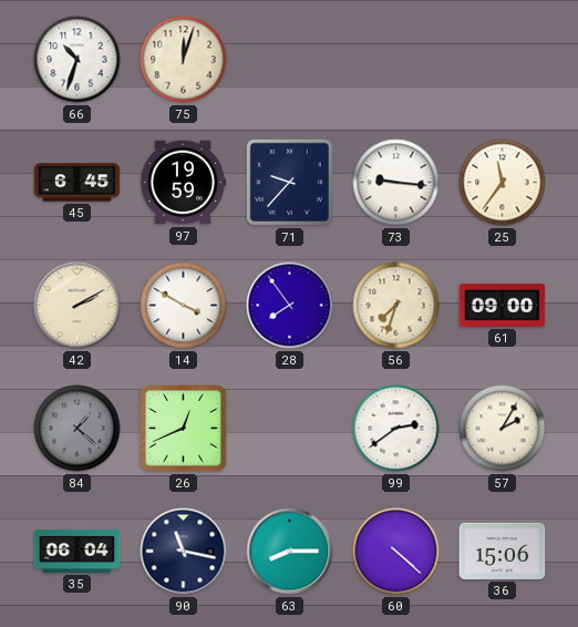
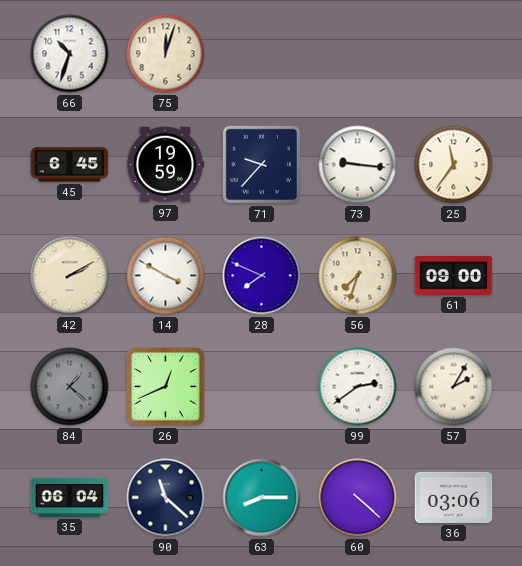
28: 7:54 -> 7:49
90: 11:17 -> 11:22
36: 15:06 -> 03:06
